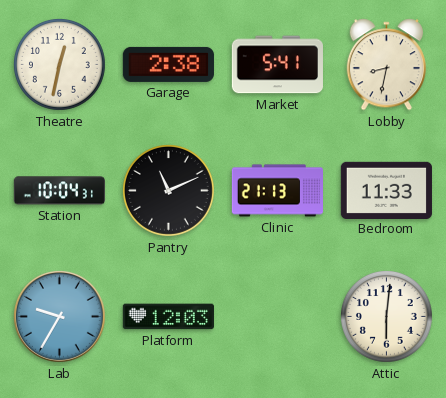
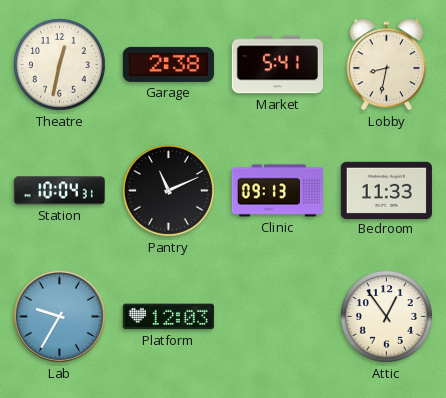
Clinic: 21:13 -> 09:13
Attic: 6:01 -> 12:54
